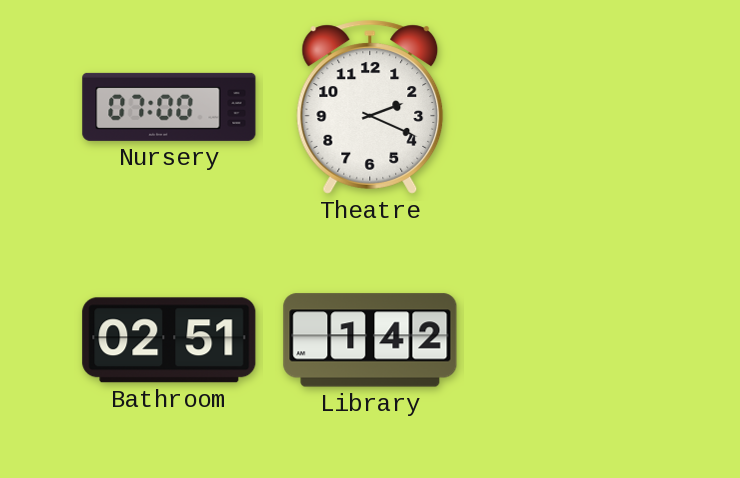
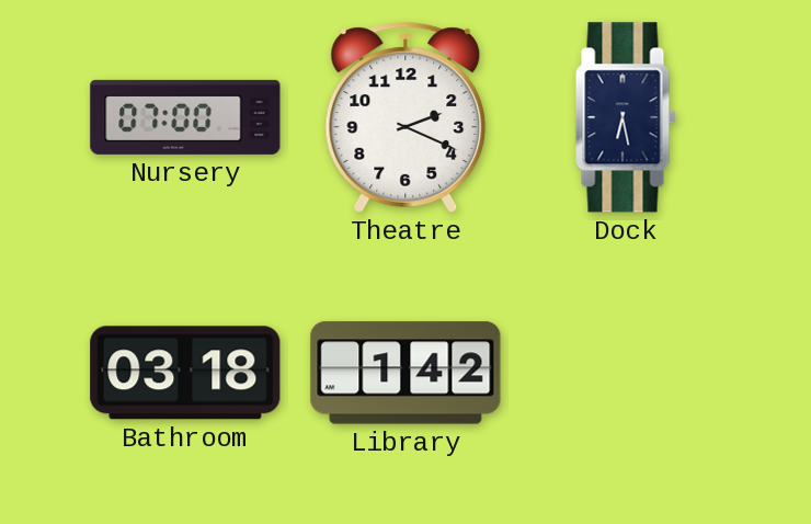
Dock: none -> 6:28
Bathroom: 02:51 -> 03:18
